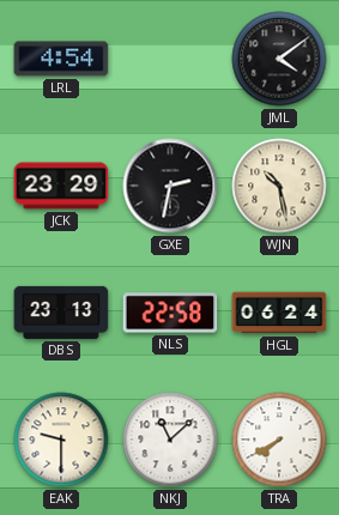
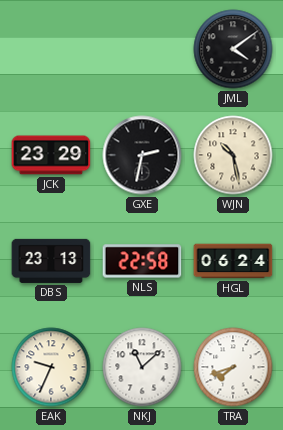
LRL: 4:54 -> none
EAK: 9:30 -> 9:34
TRA: 7:40 -> 7:42
